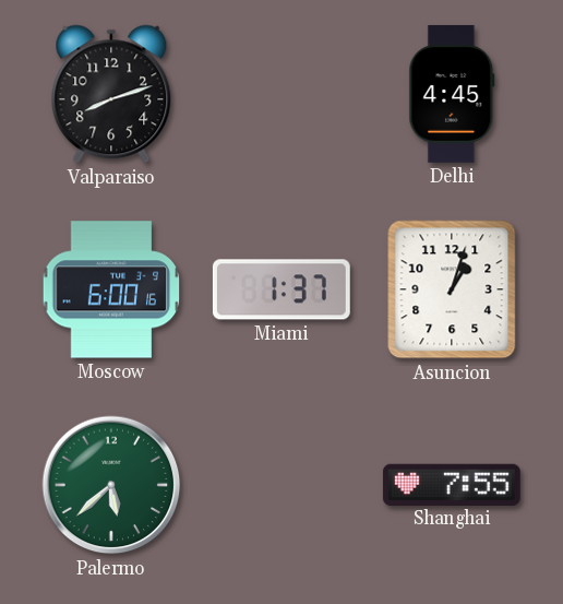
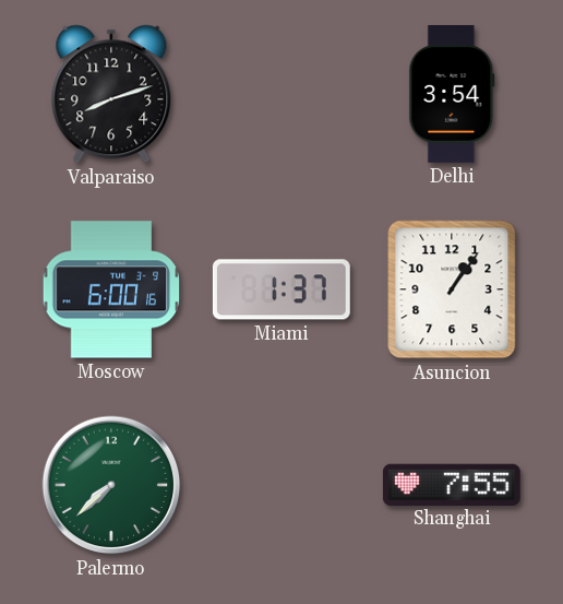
Delhi: 4:45 -> 3:54
Asuncion: 1:03 -> 1:06
Palermo: 5:38 -> 7:38
